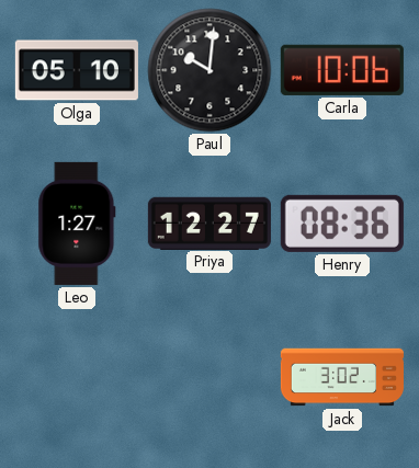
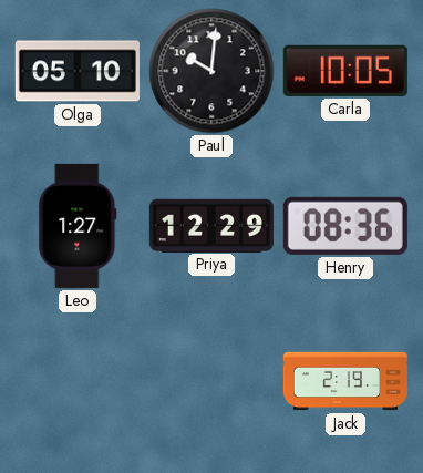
Carla: 10:06 -> 10:05
Priya: 12:27 -> 12:29
Jack: 3:02 -> 2:19
